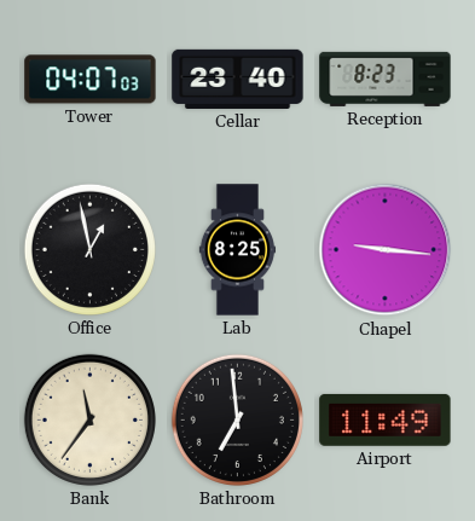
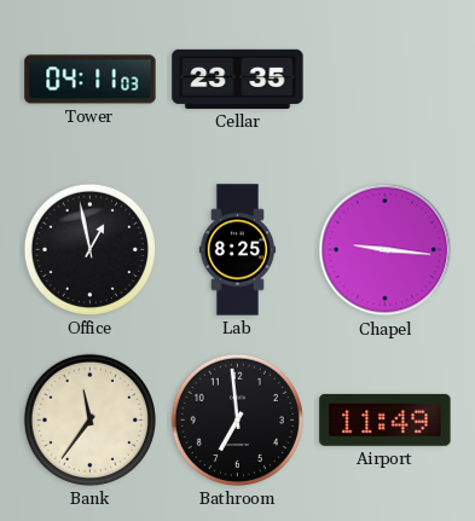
Tower: 04:07 -> 04:11
Cellar: 23:40 -> 23:35
Reception: 8:23 -> none
